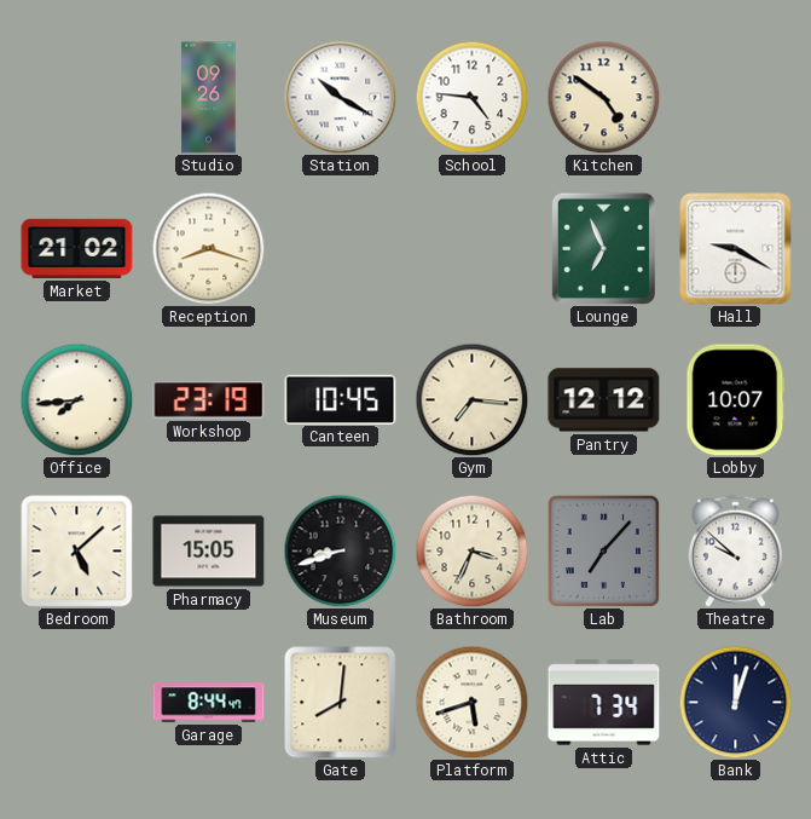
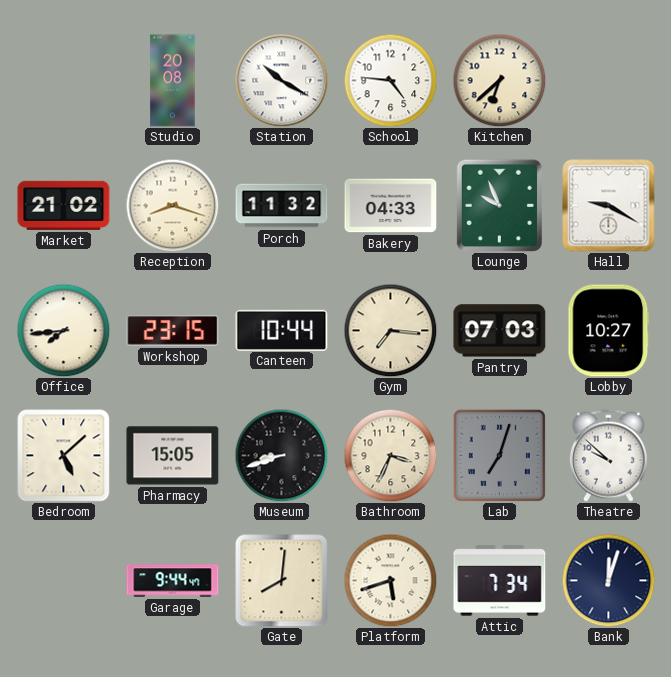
Studio: 09:26 -> 20:08
Kitchen: 4:51 -> 6:38
Porch: none -> 11:32
Bakery: none -> 04:33
Lounge: 6:56 -> 9:56
Workshop: 23:19 -> 23:15
Canteen: 10:45 -> 10:44
Pantry: 12:12 -> 07:03
Lobby: 10:07 -> 10:27
Lab: 7:07 -> 7:03
Garage: 8:44 -> 9:44
